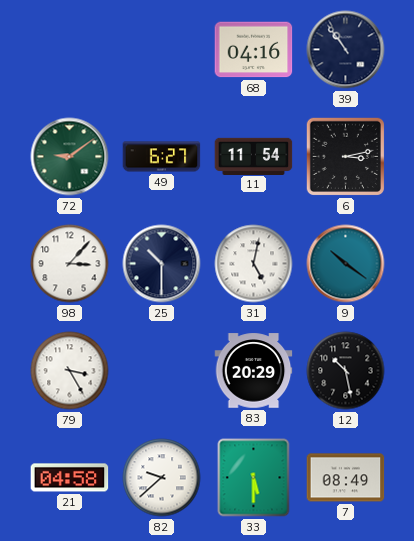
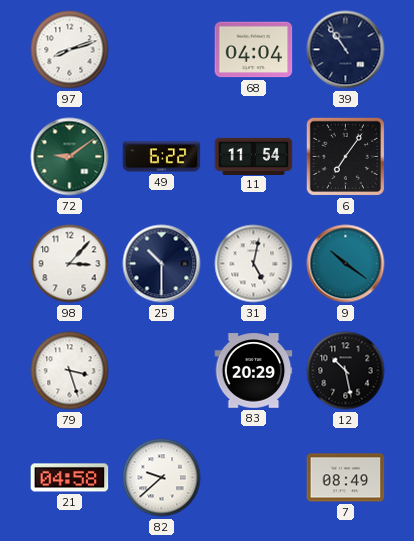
97: none -> 8:12
68: 04:16 -> 04:04
49: 6:27 -> 6:22
6: 3:13 -> 7:06
79: 3:25 -> 3:27
33: 5:30 -> none
